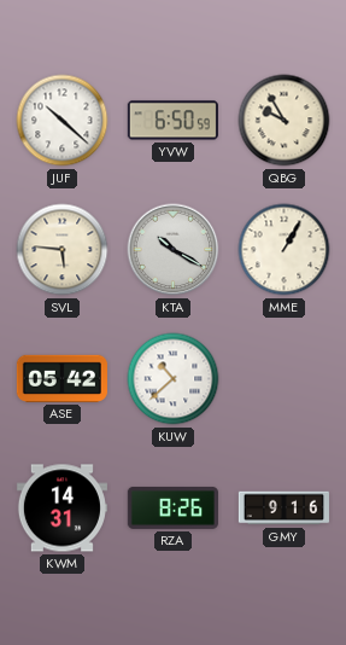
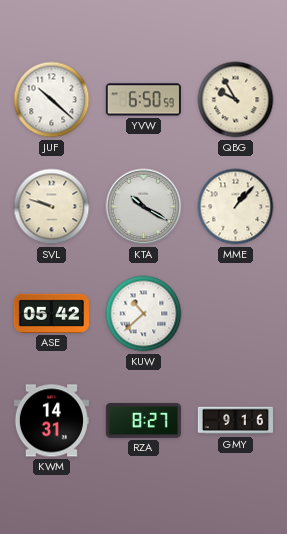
SVL: 5:46 -> 9:48
MME: 1:05 -> 1:07
RZA: 8:26 -> 8:27
